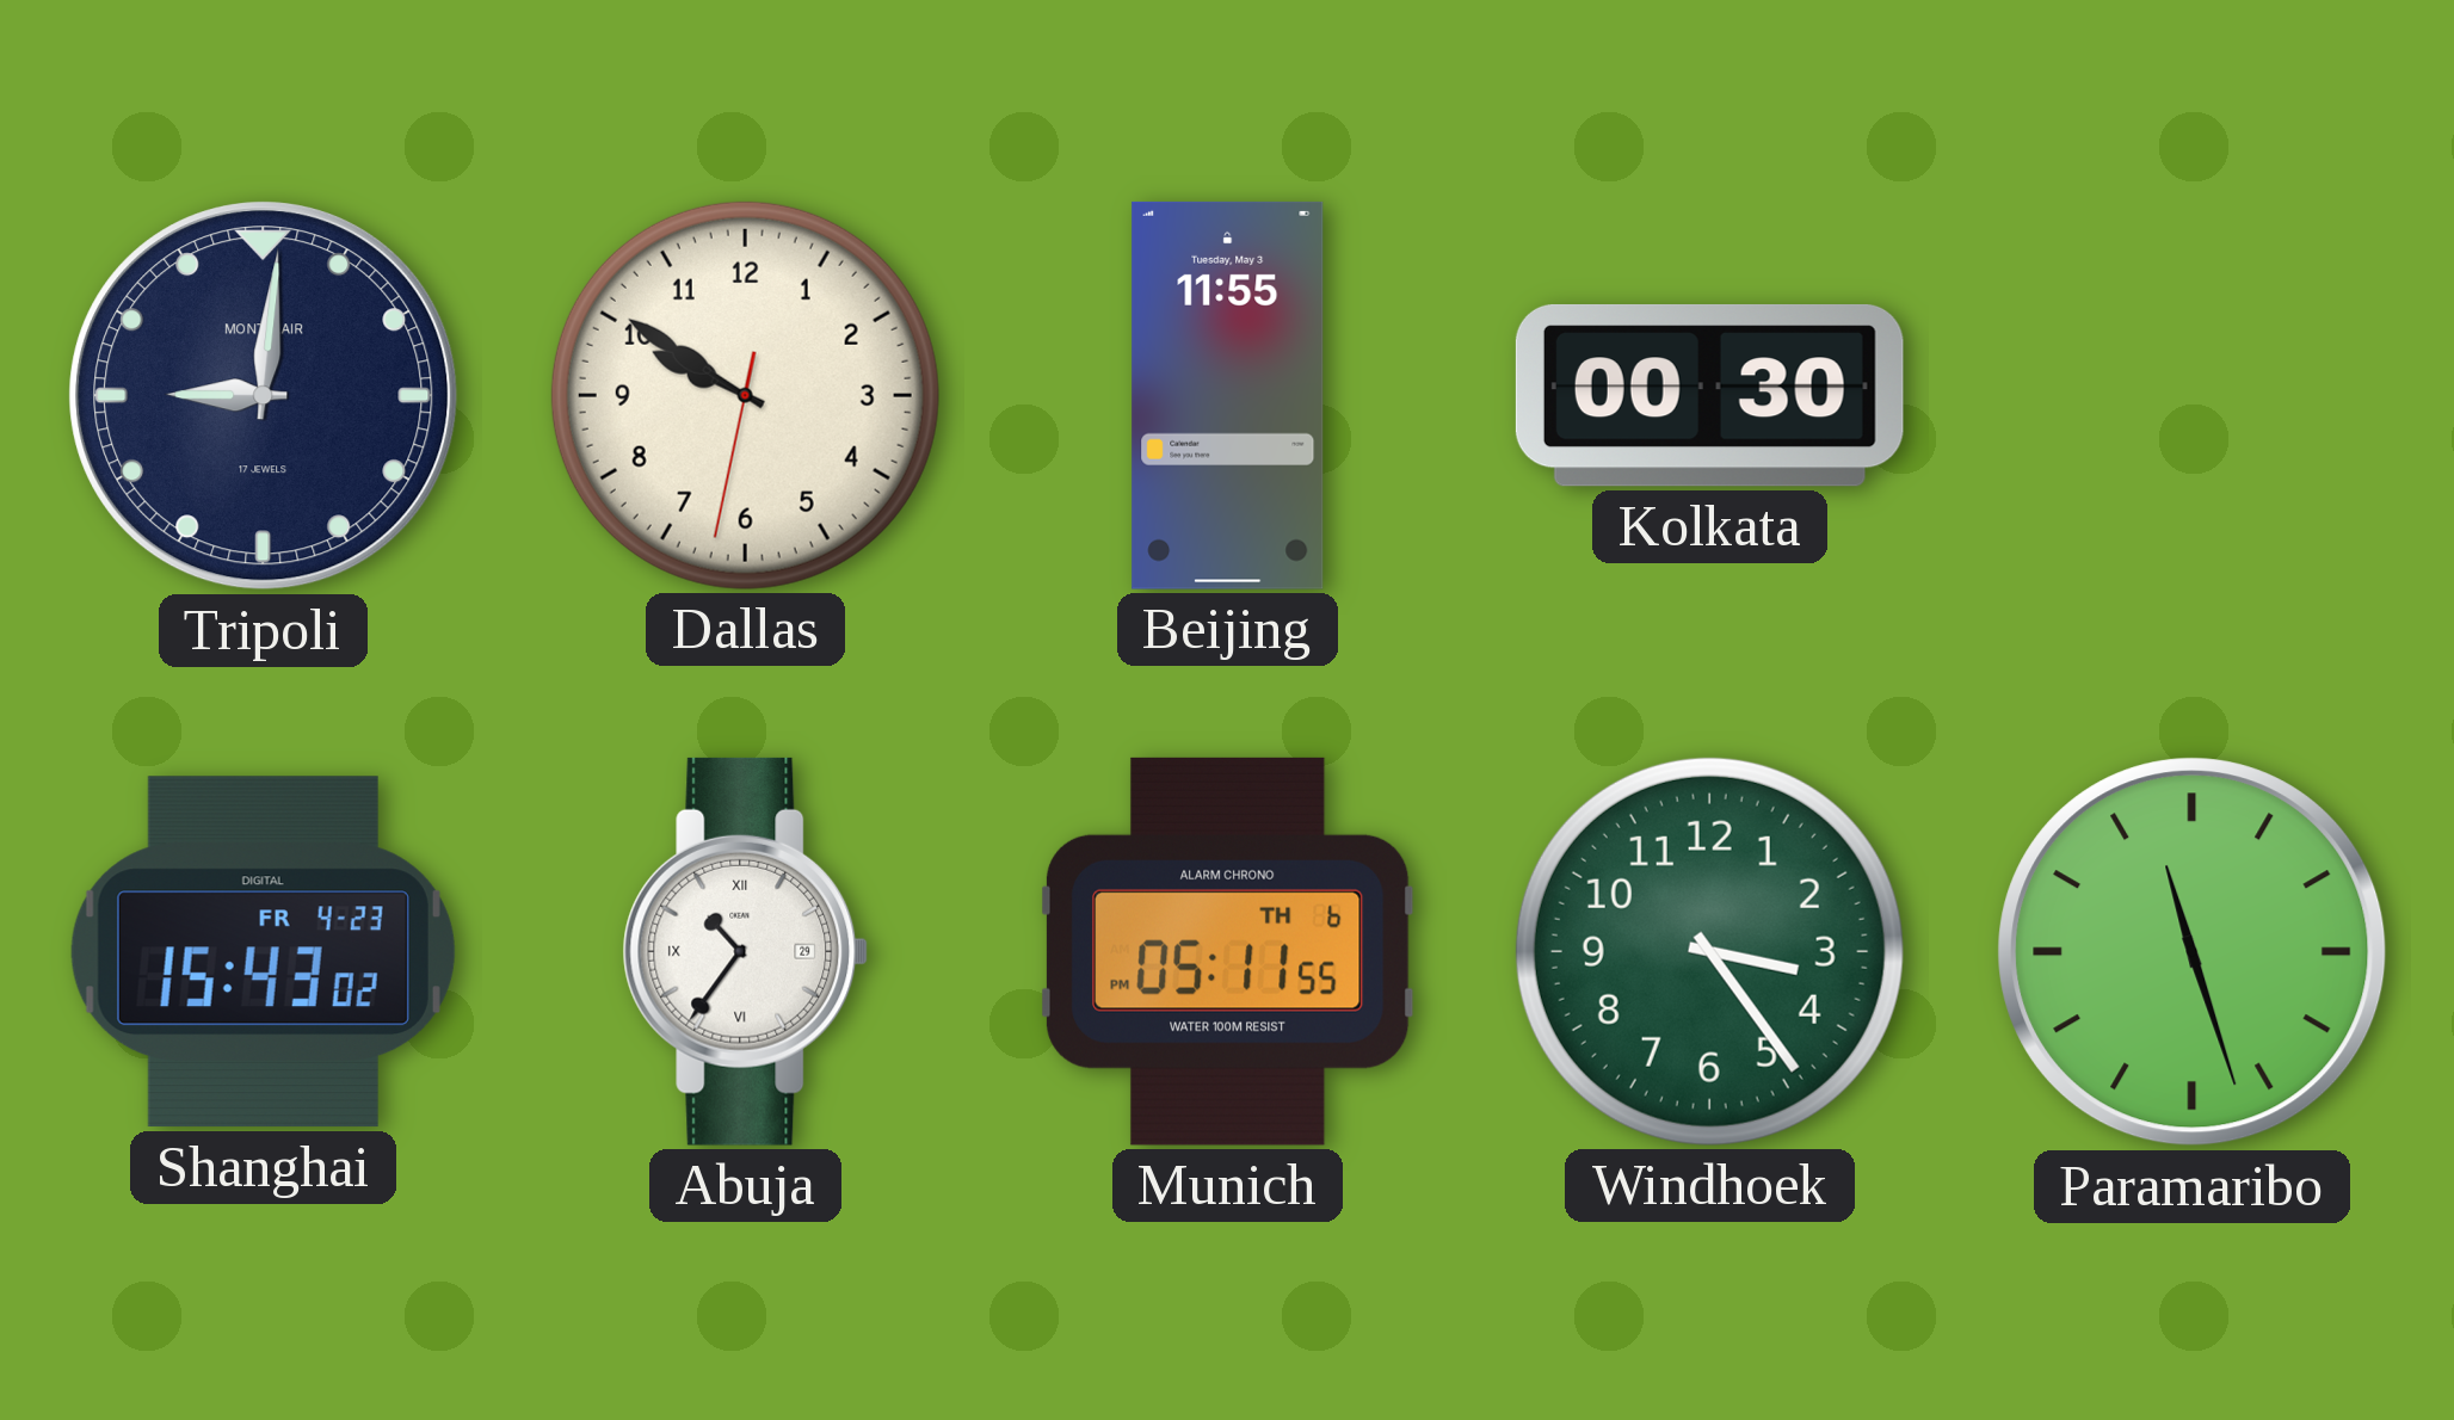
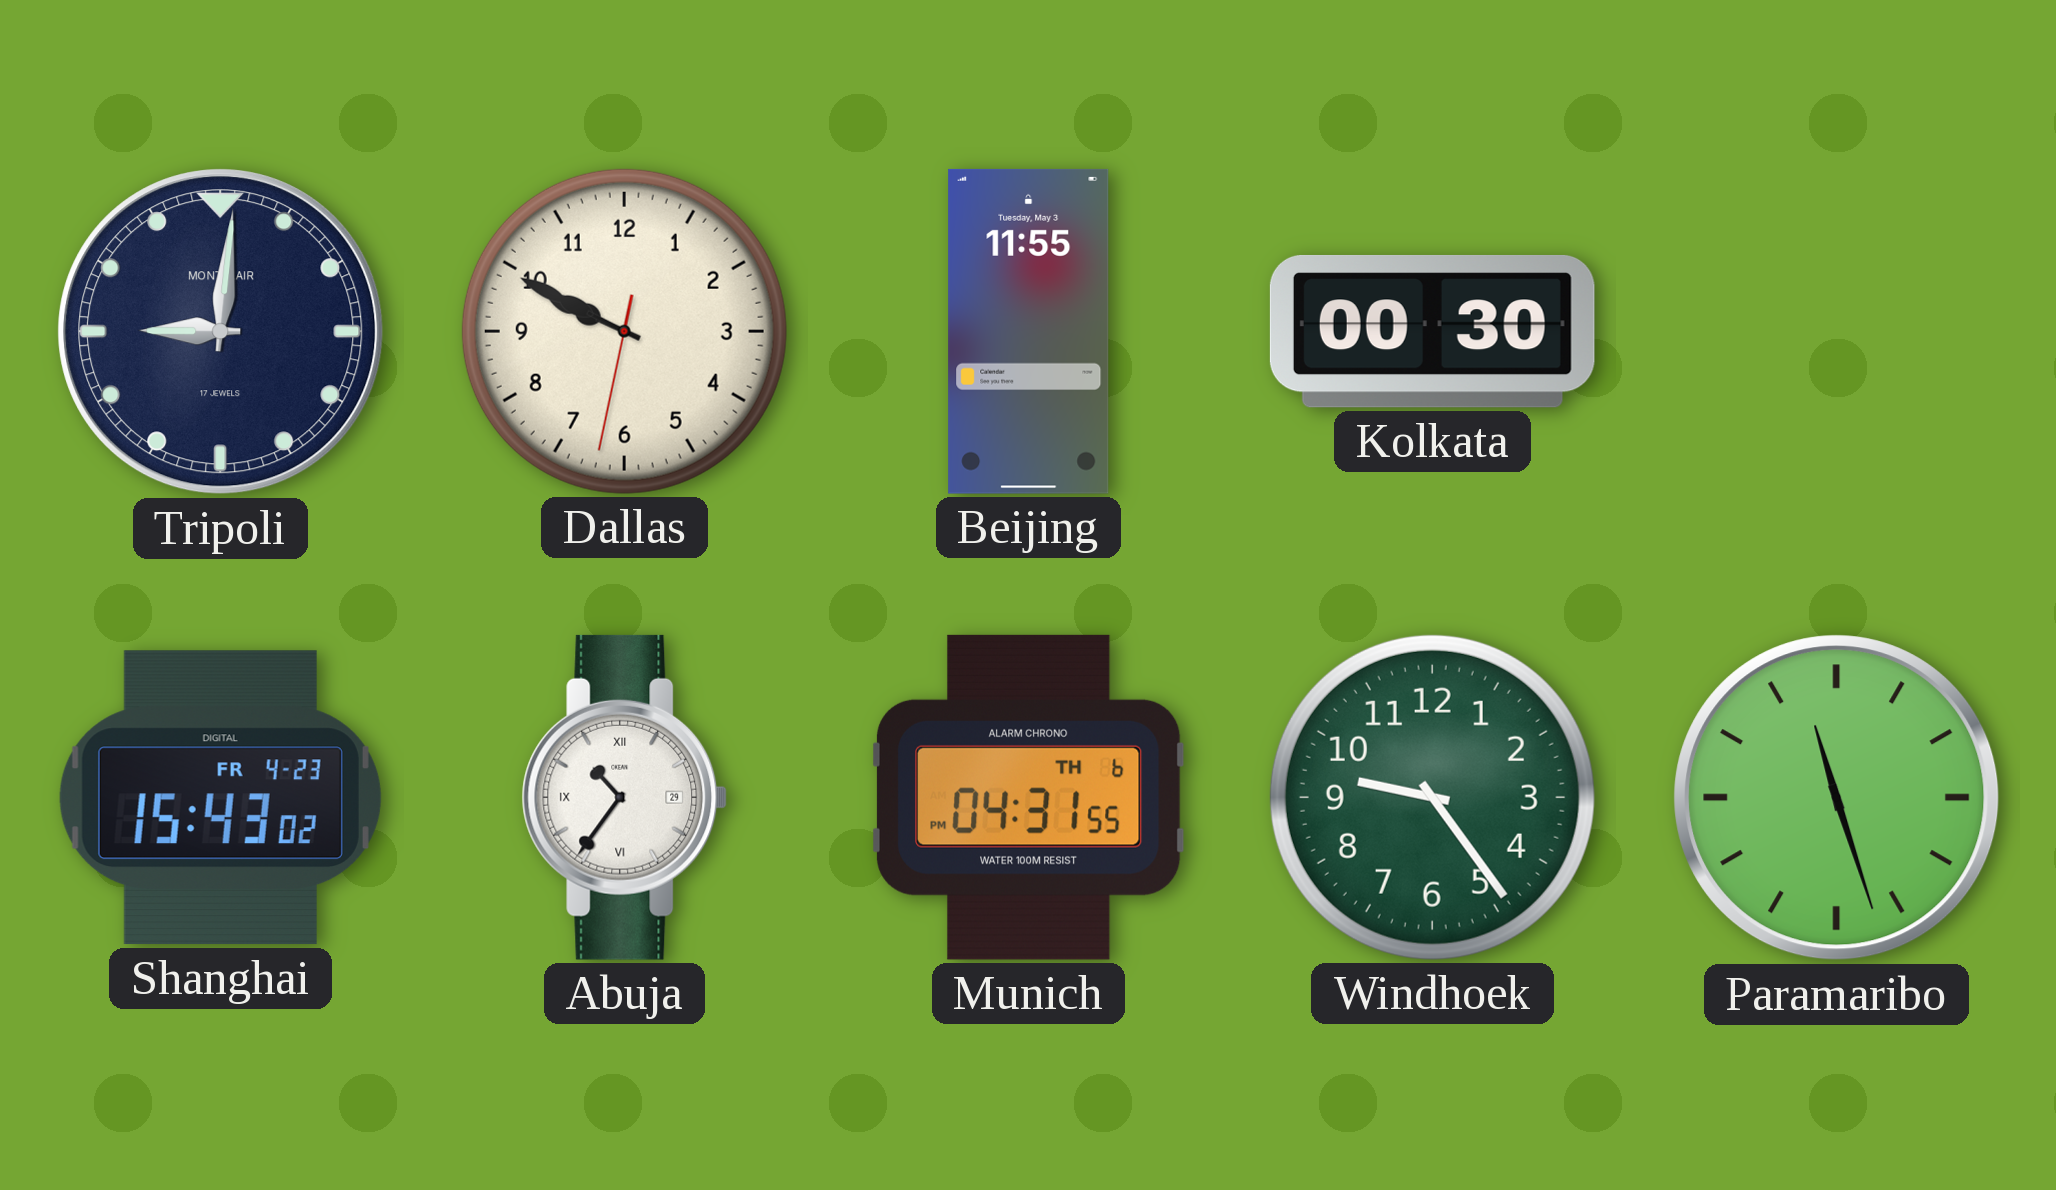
Dallas: 9:50 -> 9:49
Munich: 05:11 -> 04:31
Windhoek: 3:24 -> 9:24
